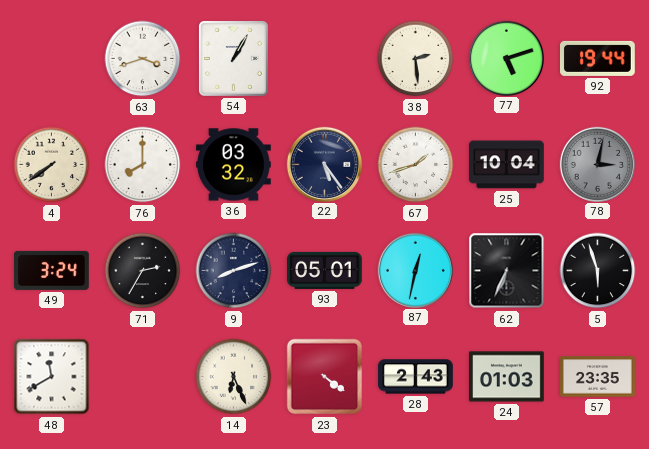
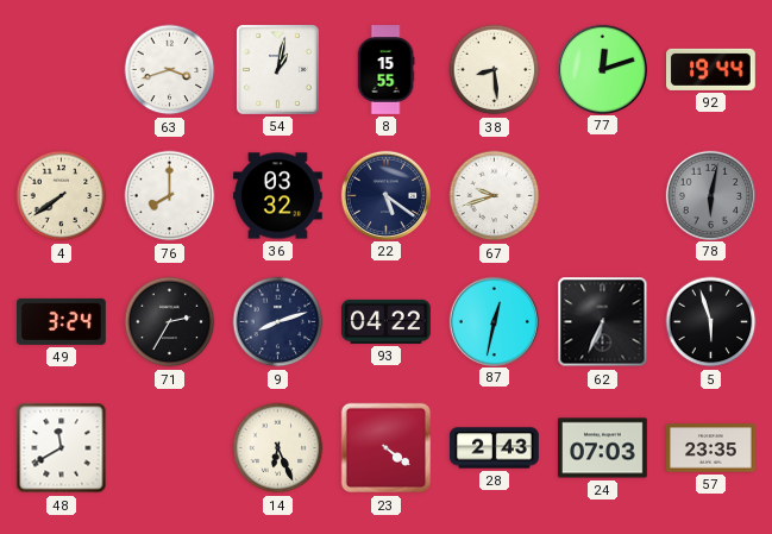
54: 1:05 -> 1:02
8: none -> 15:55
38: 2:29 -> 8:29
77: 5:12 -> 12:12
22: 5:24 -> 5:21
67: 1:42 -> 9:42
25: 10:04 -> none
78: 3:02 -> 6:02
93: 05:01 -> 04:22
24: 01:03 -> 07:03
